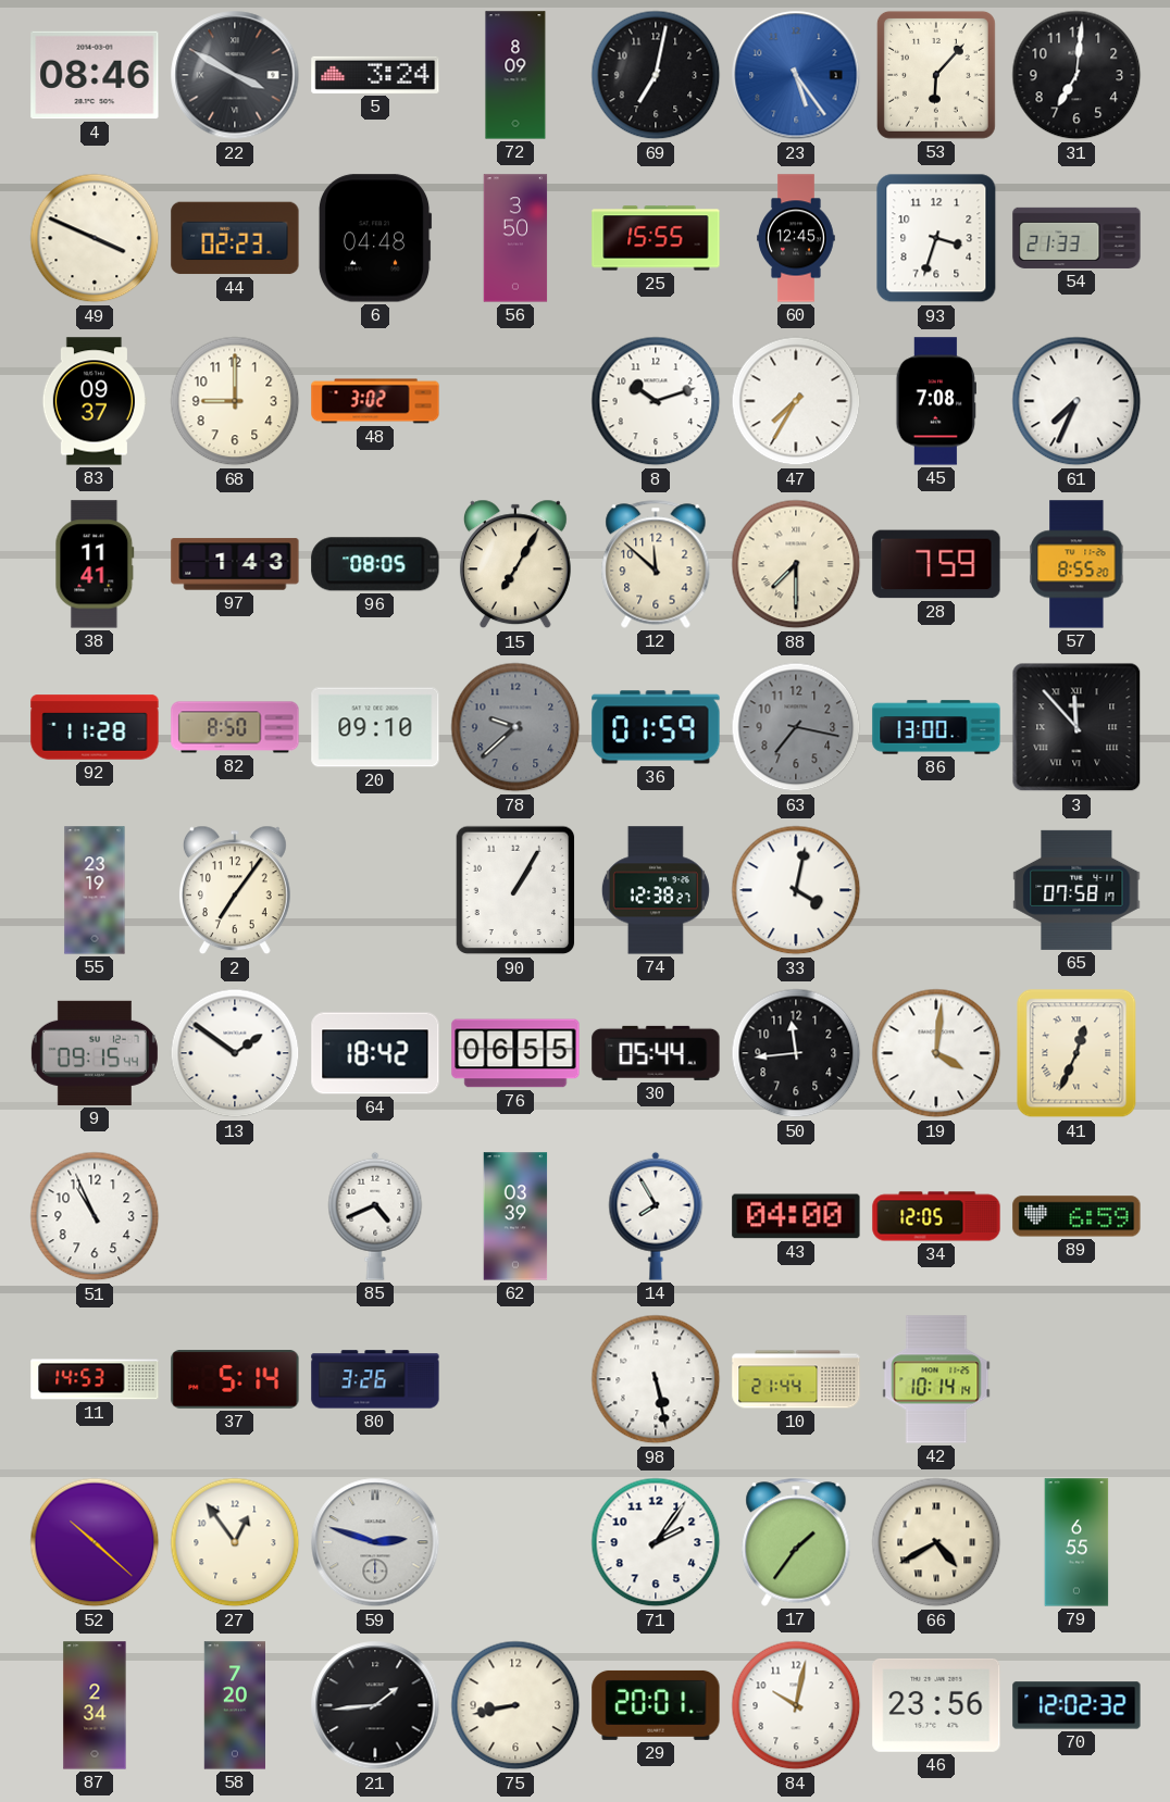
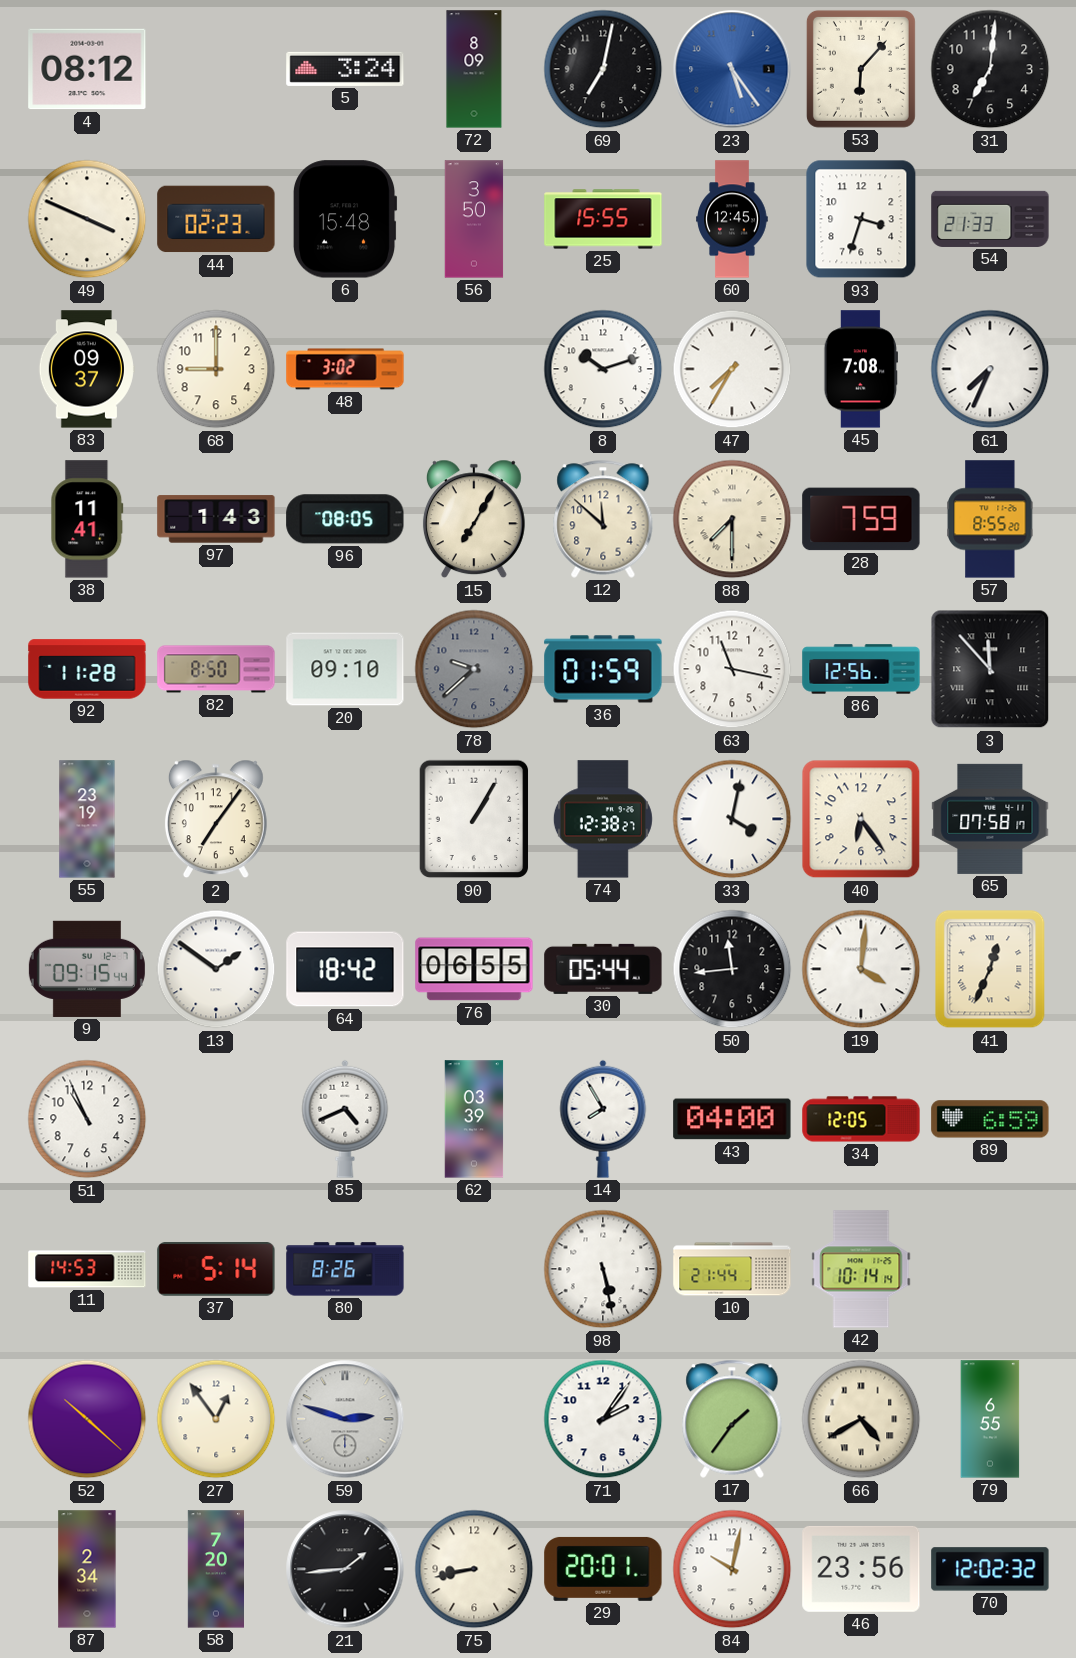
4: 08:46 -> 08:12
22: 3:50 -> none
6: 04:48 -> 15:48
63: 7:17 -> 11:17
63 dial: grey -> white
86: 13:00 -> 12:56
40: none -> 6:24
80: 3:26 -> 8:26
